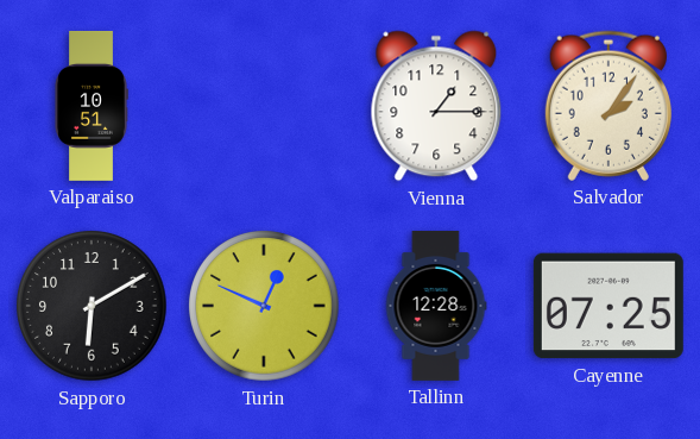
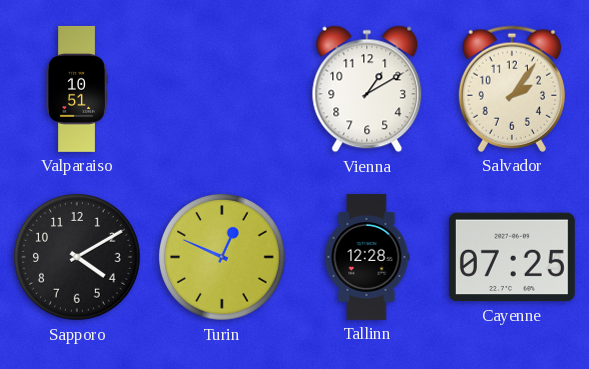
Vienna: 1:15 -> 1:10
Sapporo: 6:10 -> 4:10
